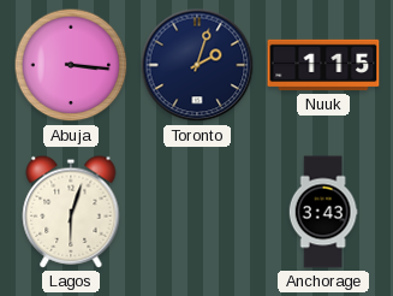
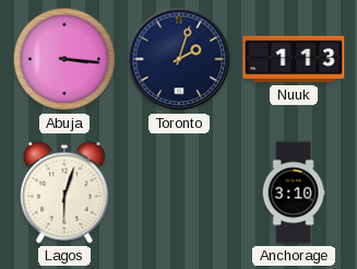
Nuuk: 1:15 -> 1:13
Anchorage: 3:43 -> 3:10
